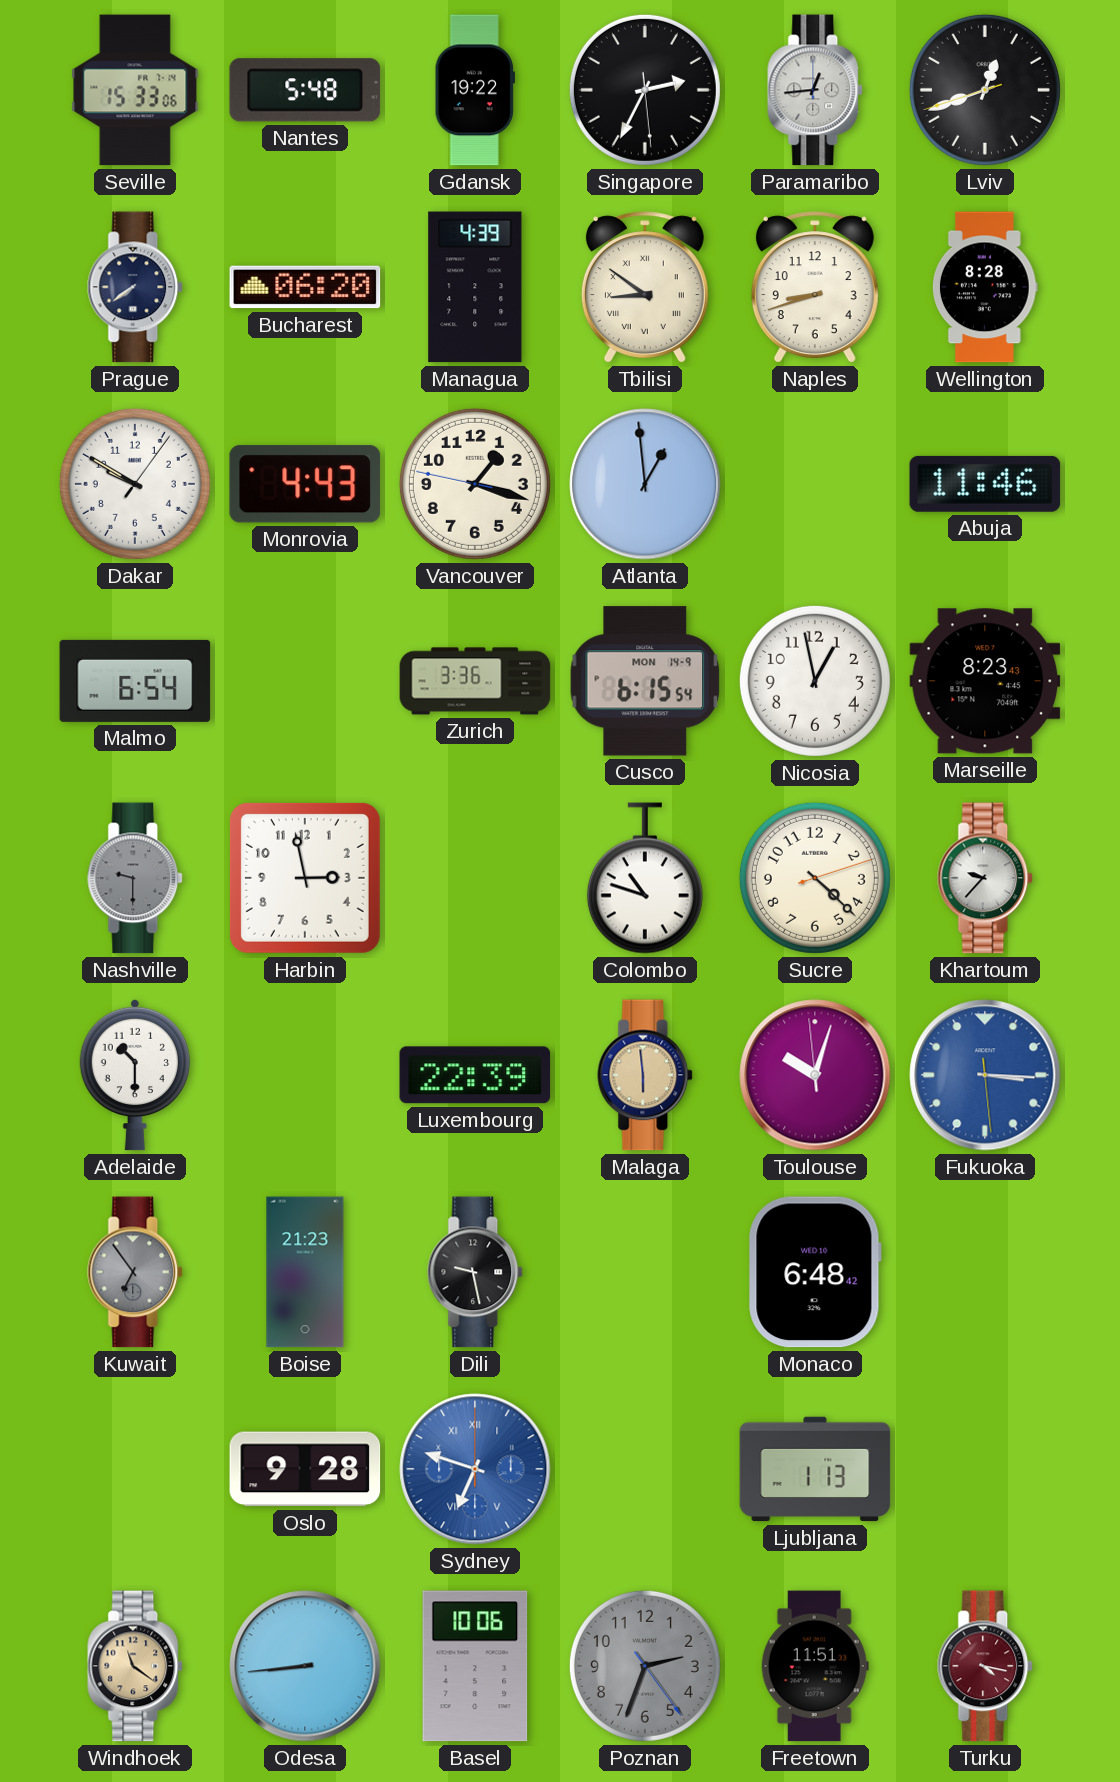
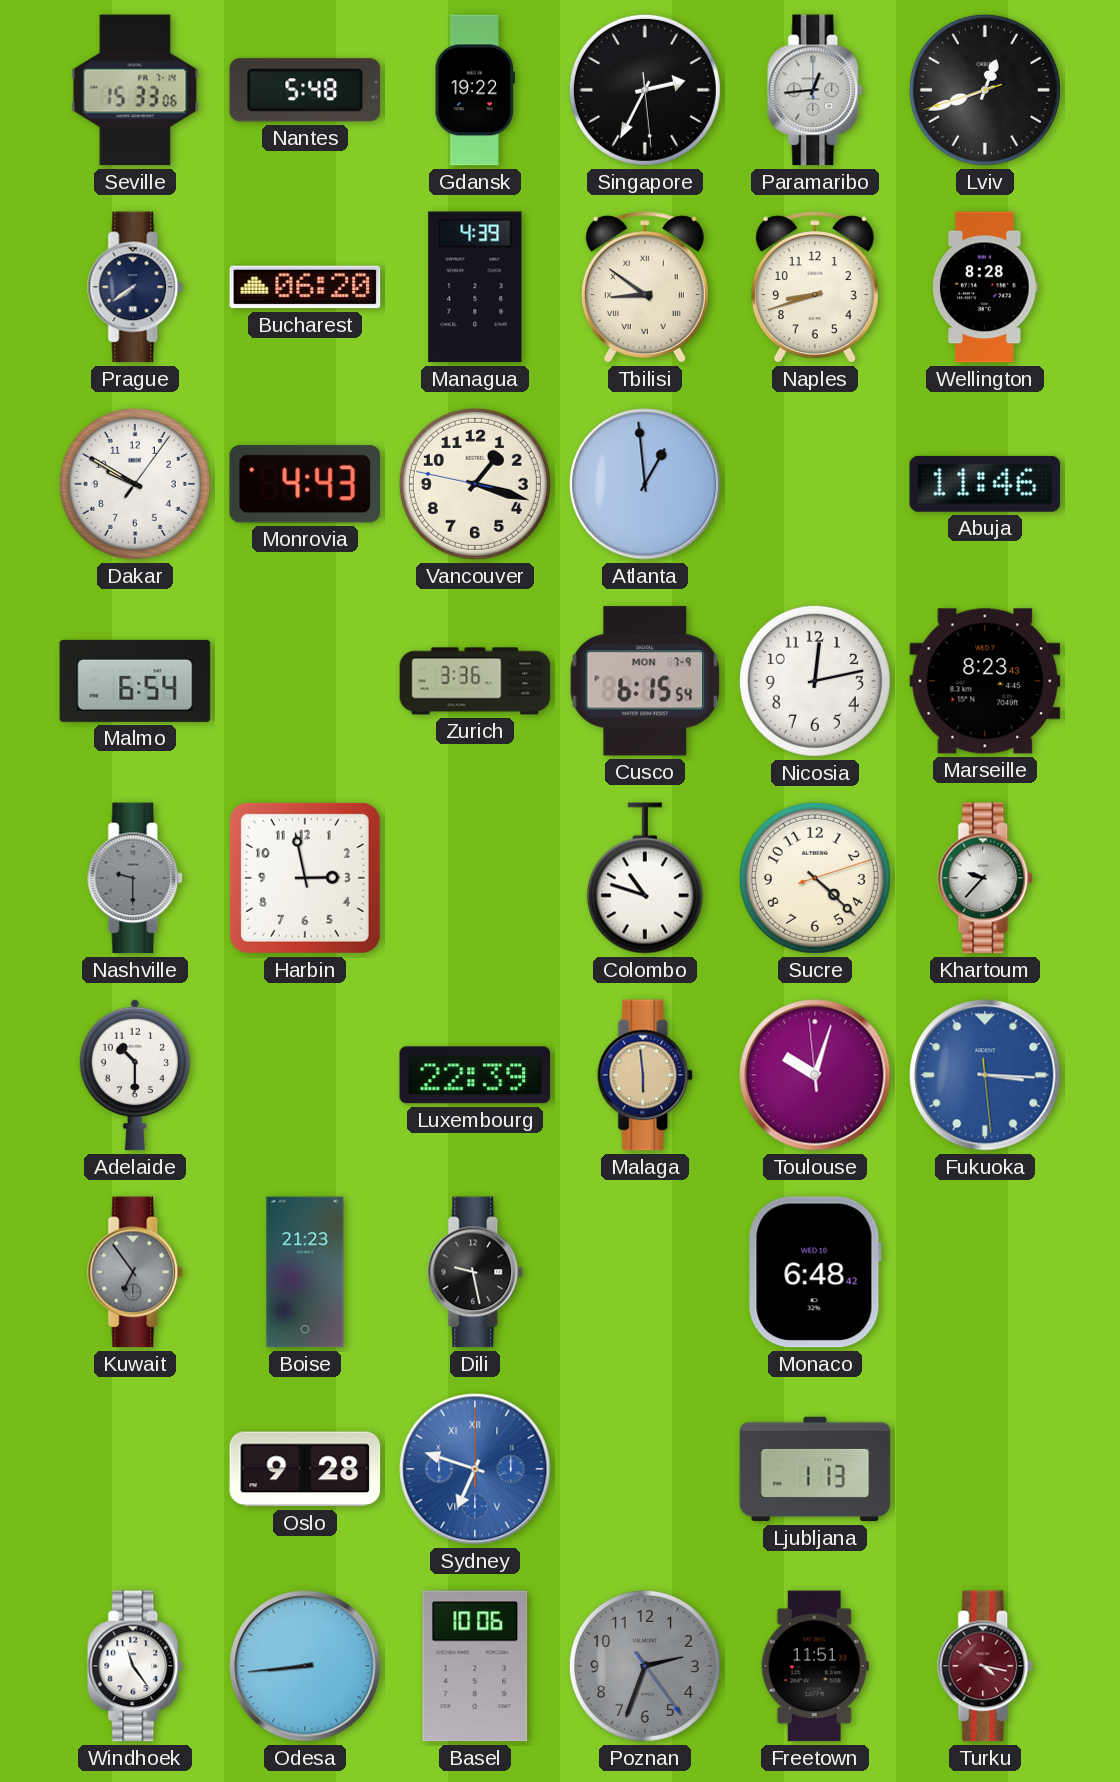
Cusco date: MON 14-9 -> MON 7-9
Nicosia: 12:58 -> 12:13
Windhoek: 11:21 -> 11:24
Windhoek dial: champagne -> white
